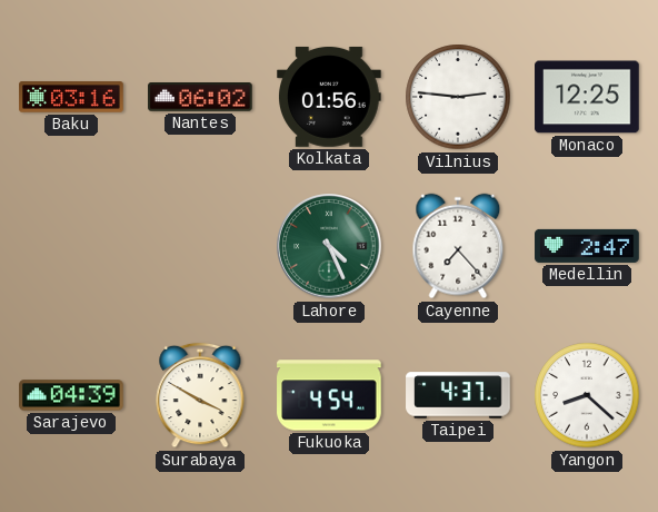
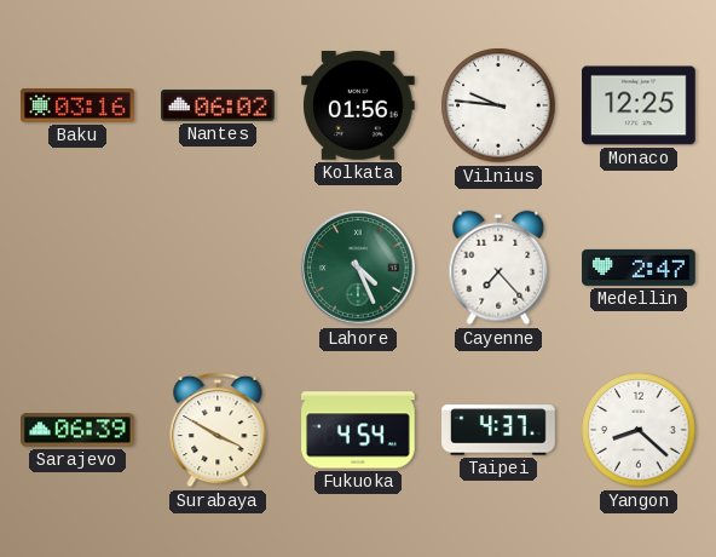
Vilnius: 2:46 -> 9:46
Sarajevo: 04:39 -> 06:39
